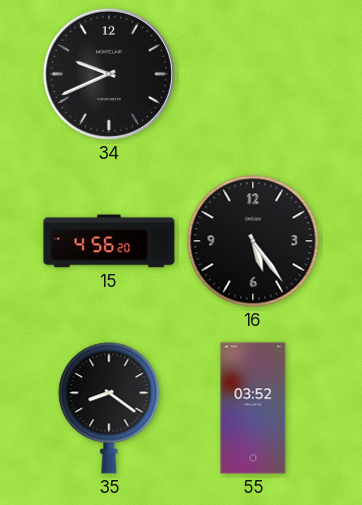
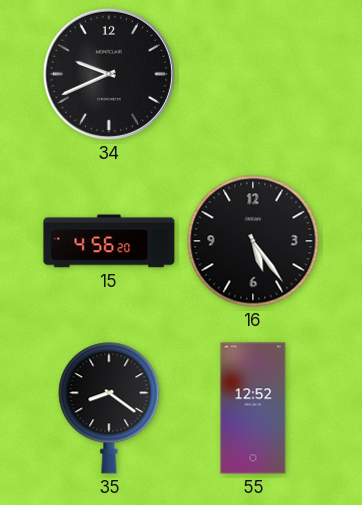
55: 03:52 -> 12:52
